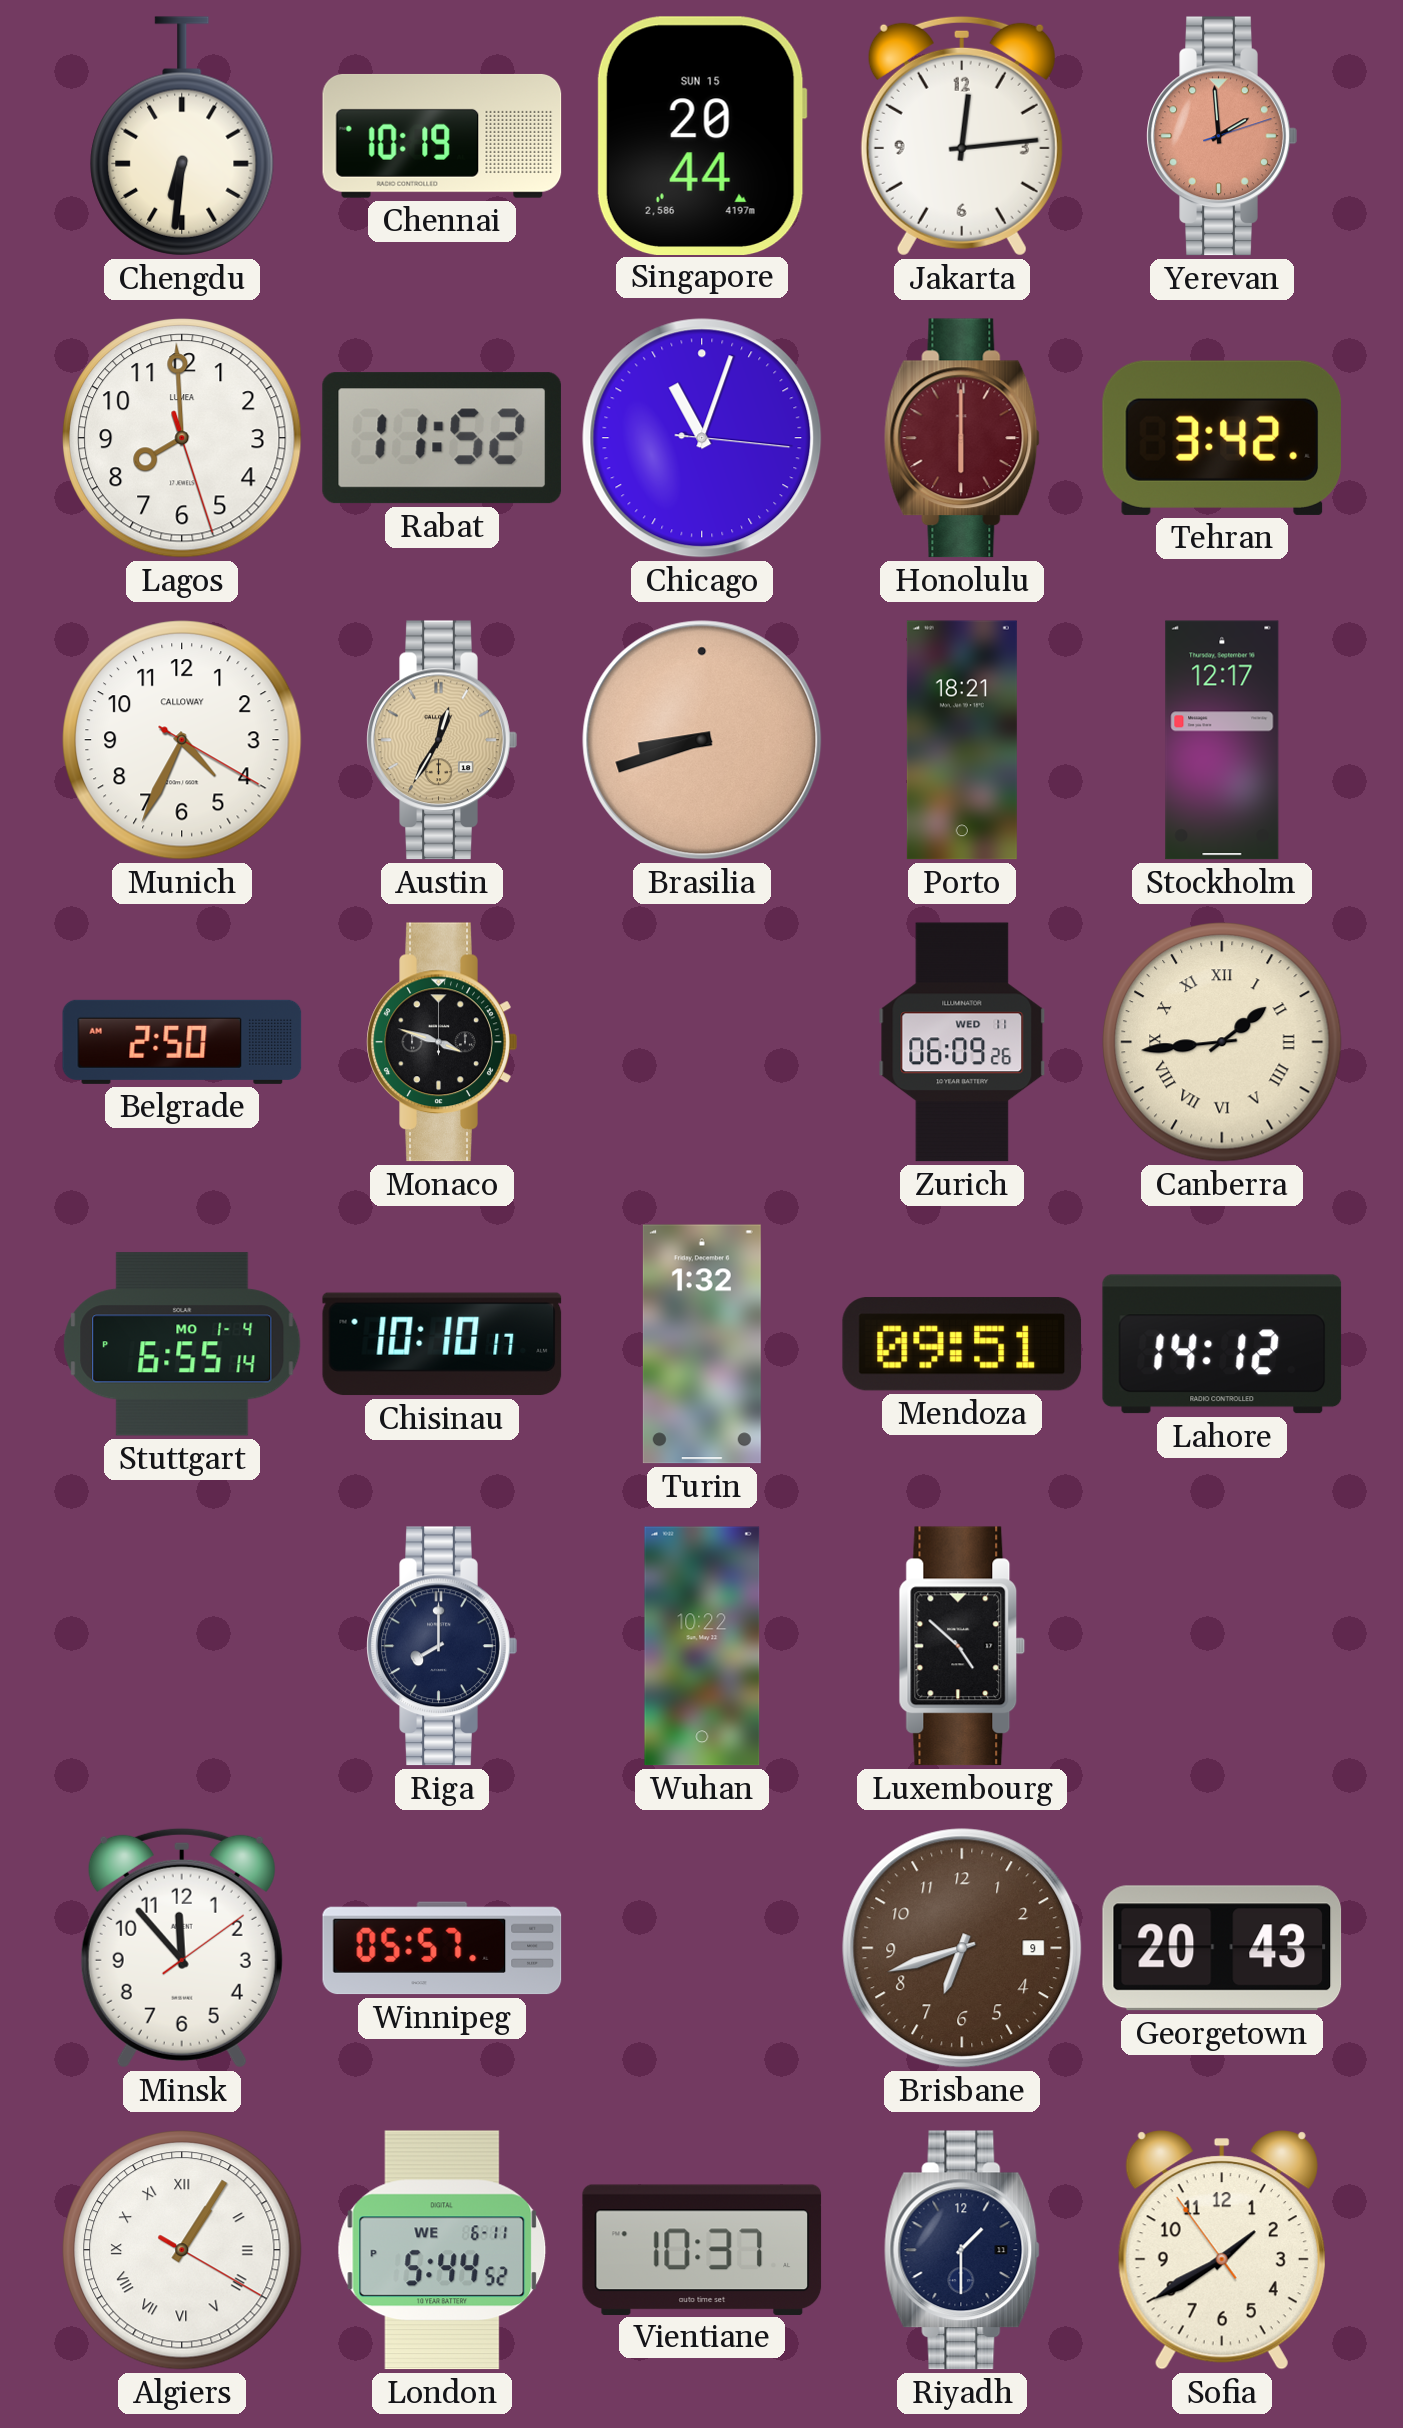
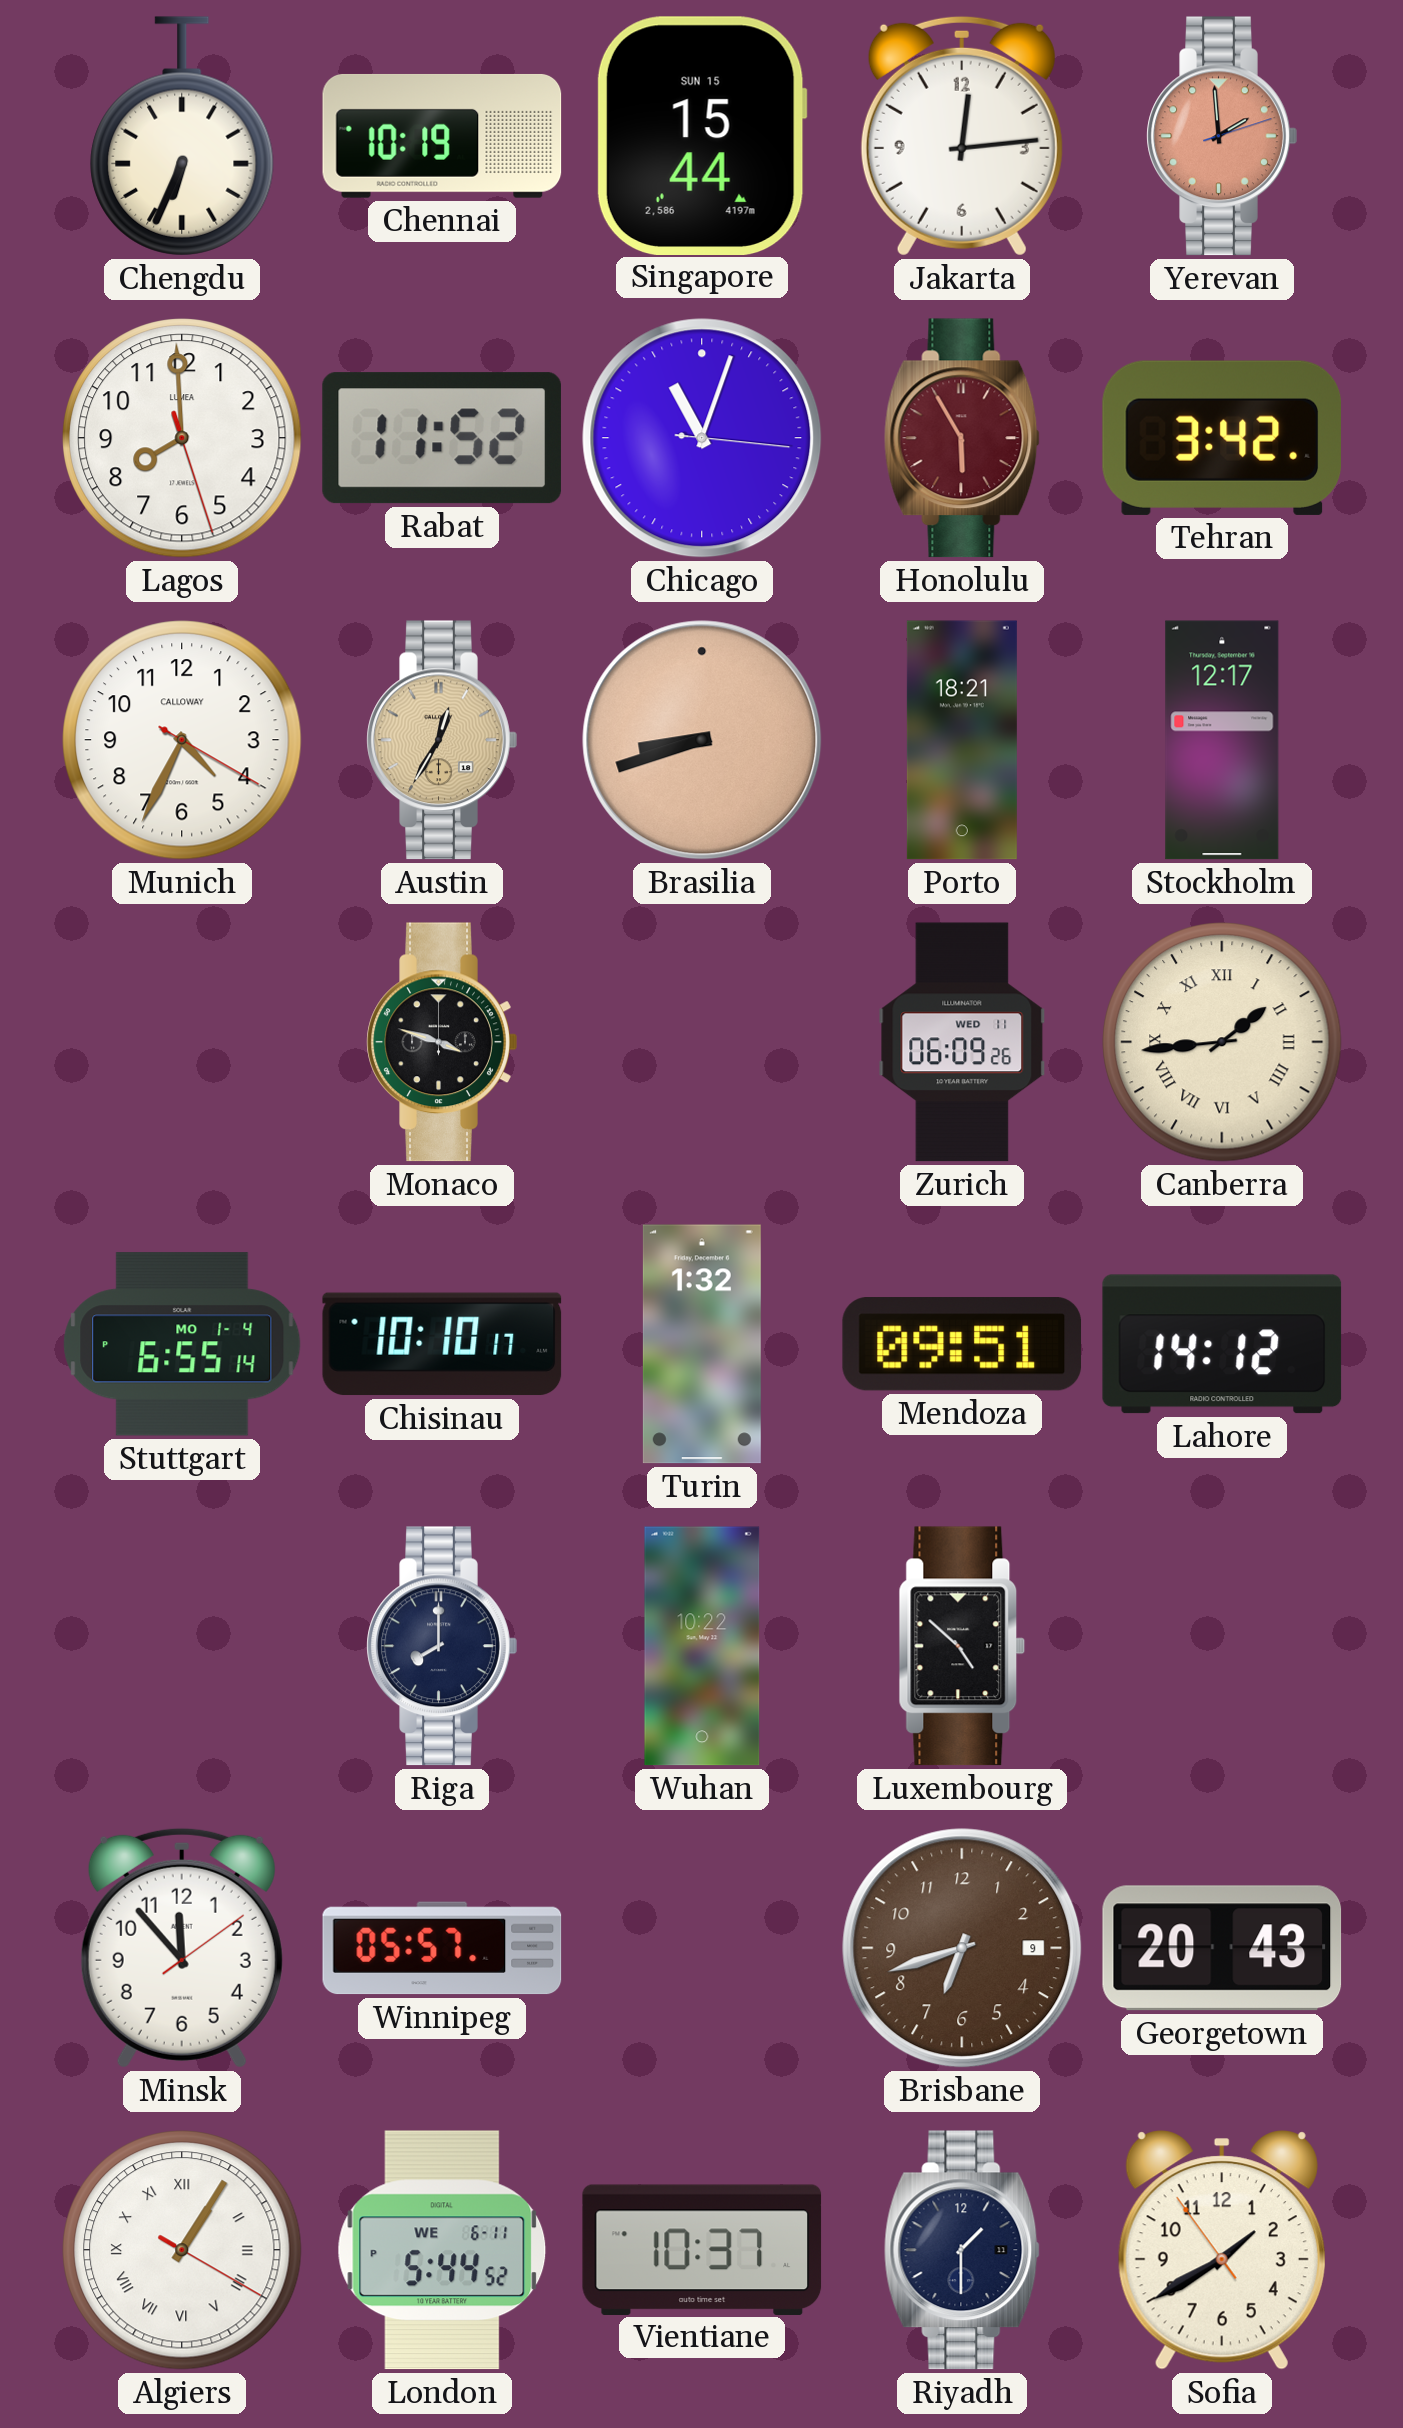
Chengdu: 6:31 -> 6:34
Singapore: 20:44 -> 15:44
Honolulu: 6:00 -> 5:55
Belgrade: 2:50 -> none
